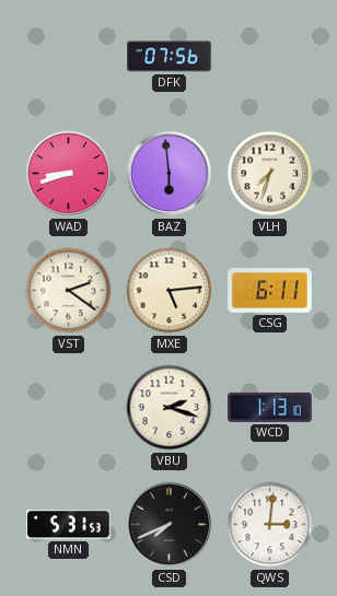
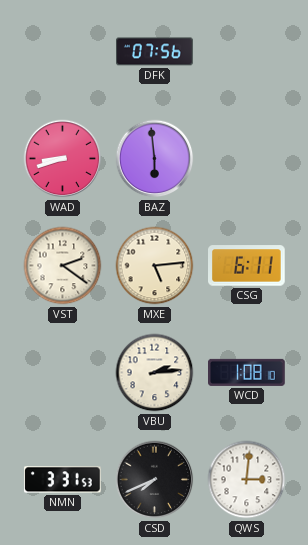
VLH: 7:33 -> none
VBU: 2:18 -> 2:14
WCD: 1:13 -> 1:08
NMN: 5:31 -> 3:31
